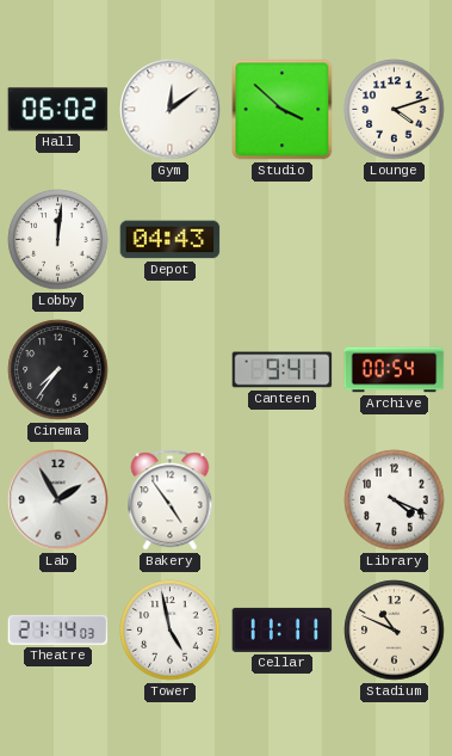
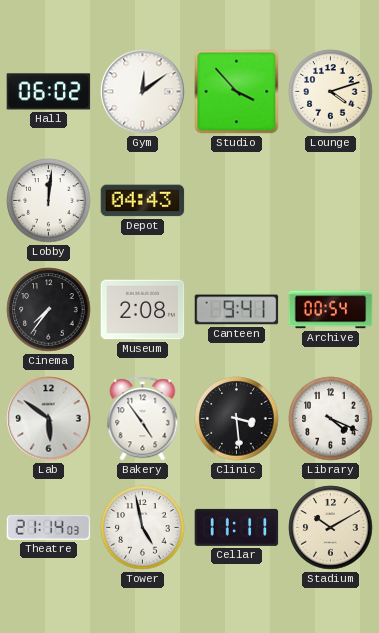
Studio: 3:52 -> 3:53
Museum: none -> 2:08
Lab: 1:55 -> 5:51
Clinic: none -> 3:29
Stadium: 10:49 -> 10:10
